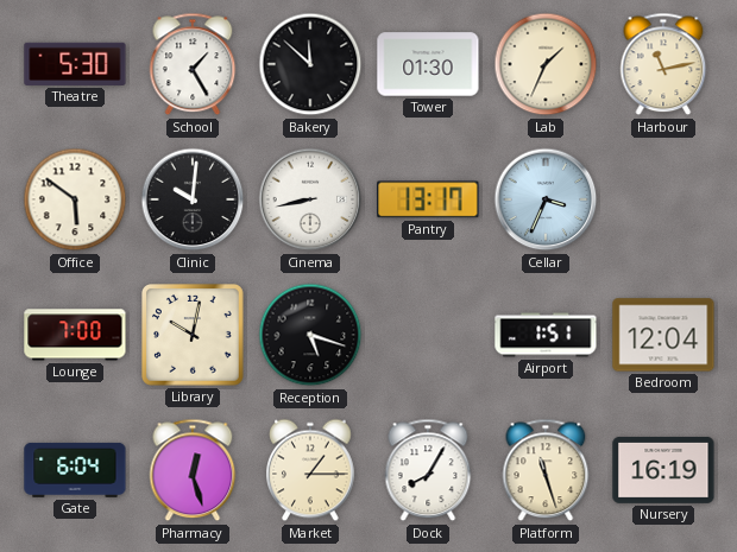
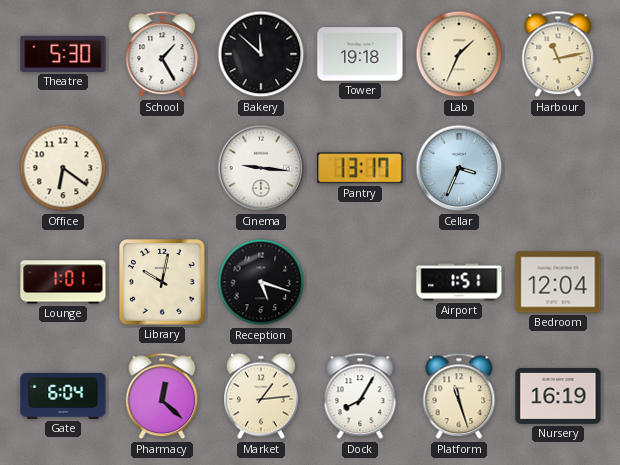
Tower: 01:30 -> 19:18
Office: 5:51 -> 6:21
Clinic: 10:01 -> none
Cinema: 8:43 -> 9:16
Lounge: 7:00 -> 1:01
Pharmacy: 12:27 -> 12:22
Market: 1:15 -> 1:14
